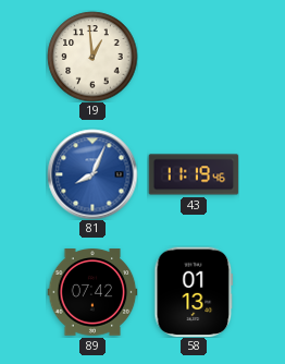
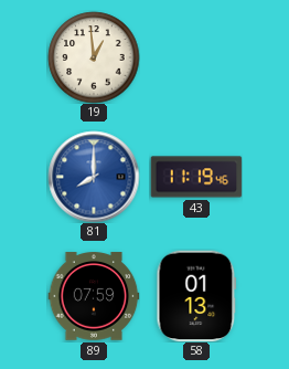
81: 8:04 -> 8:00
89: 07:42 -> 07:59
